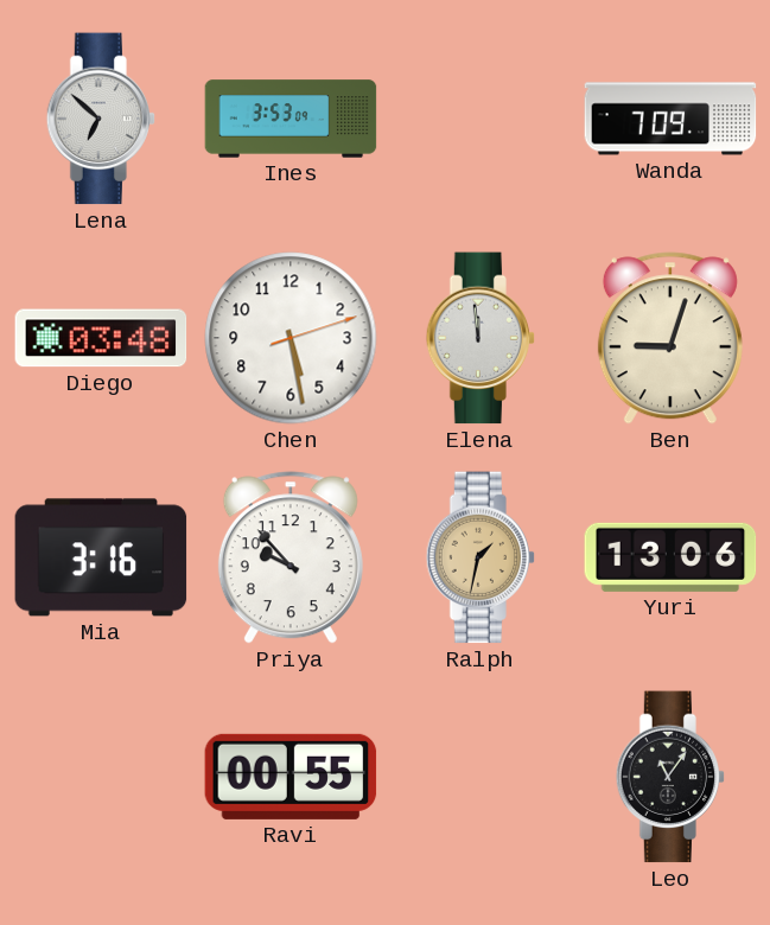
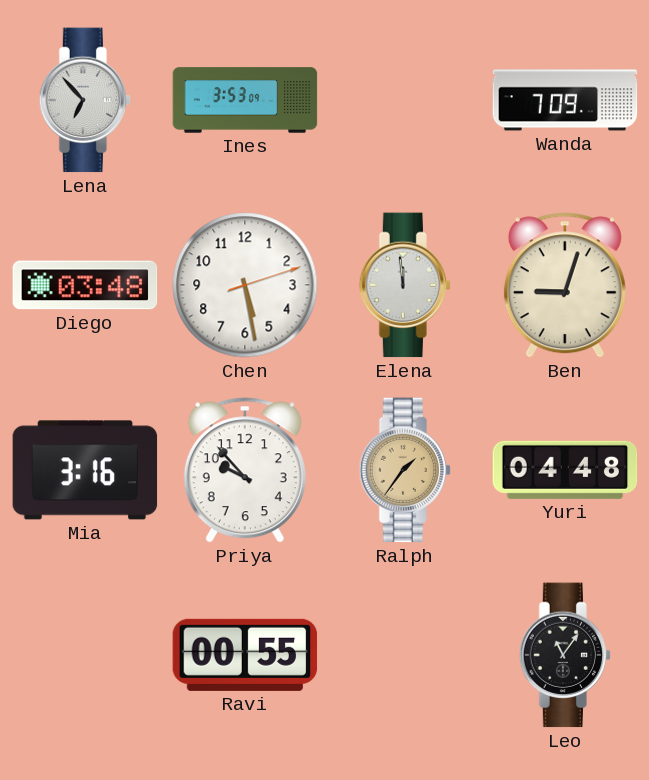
Lena: 6:52 -> 6:53
Ralph: 1:32 -> 1:36
Yuri: 13:06 -> 04:48
